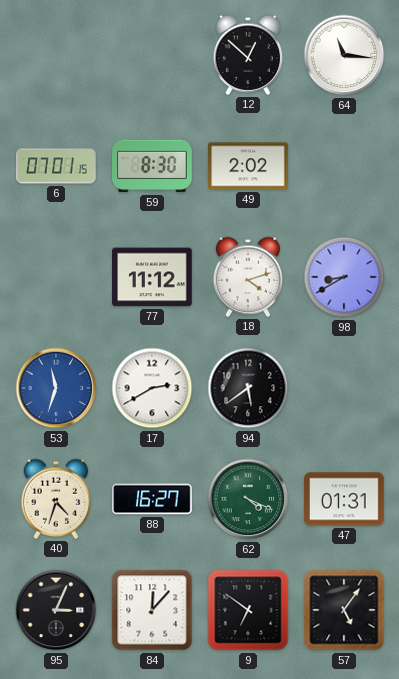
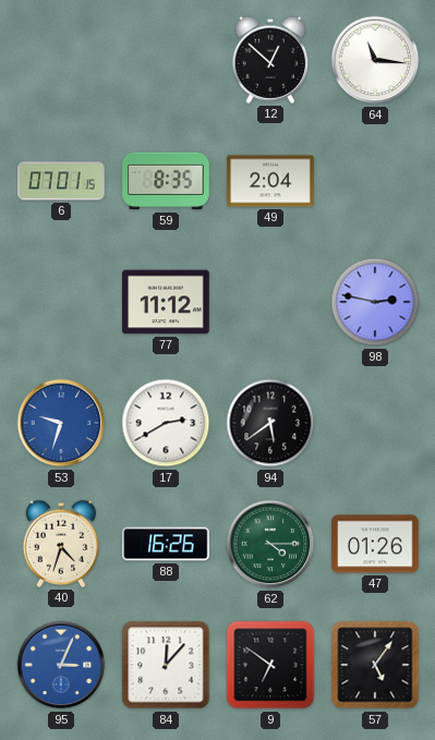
59: 8:30 -> 8:35
49: 2:02 -> 2:04
18: 4:12 -> none
98: 8:40 -> 2:47
53: 11:33 -> 9:33
88: 16:27 -> 16:26
62: 4:19 -> 4:15
47: 01:31 -> 01:26
95 dial: black -> blue
